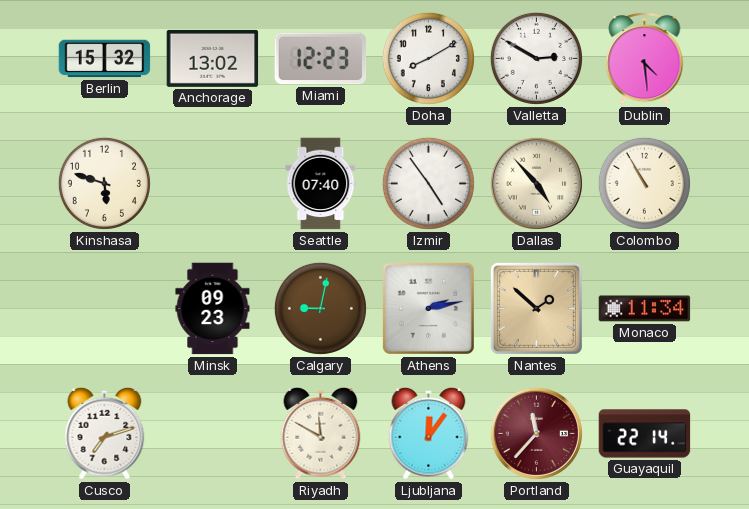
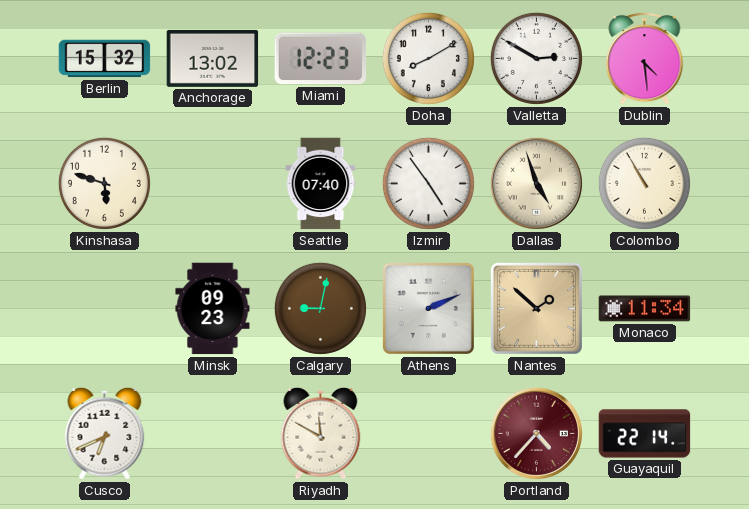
Dallas: 4:53 -> 4:57
Athens: 2:13 -> 2:11
Cusco: 7:12 -> 6:41
Ljubljana: 12:06 -> none
Portland: 11:37 -> 4:37
